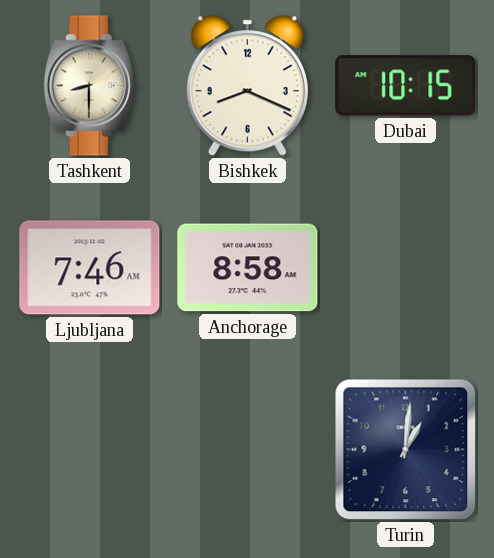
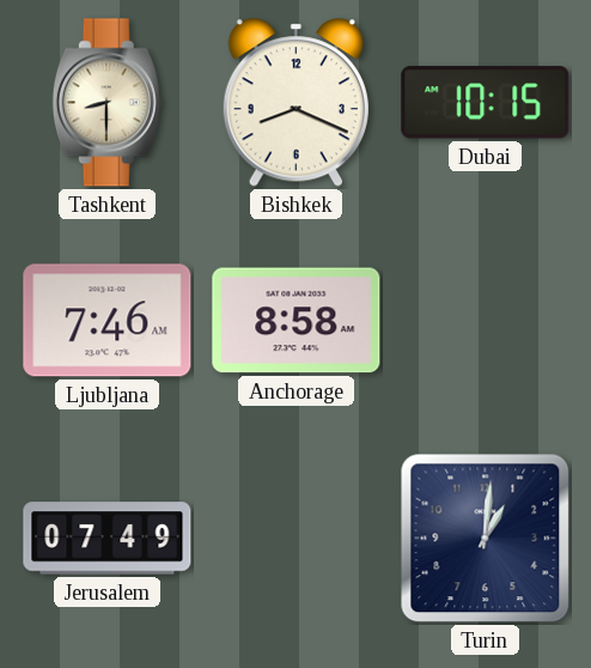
Jerusalem: none -> 07:49
